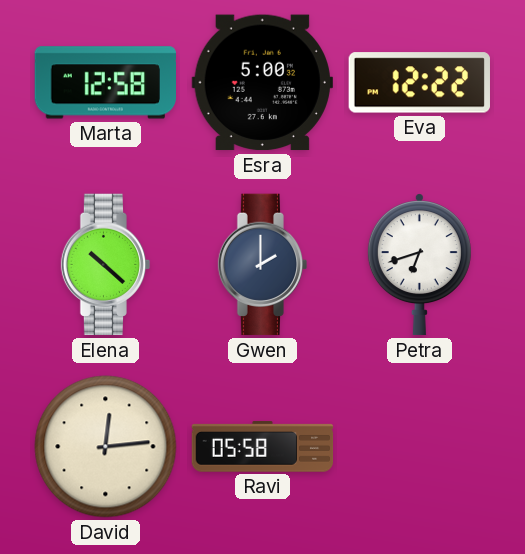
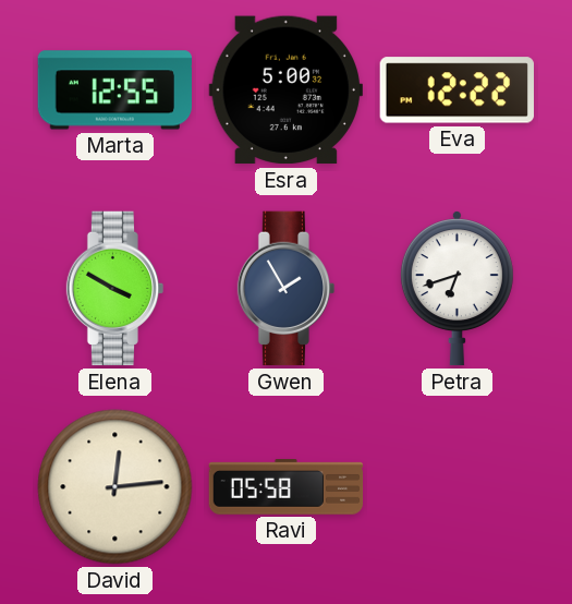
Marta: 12:58 -> 12:55
Elena: 10:22 -> 3:50
Gwen: 2:00 -> 1:55
